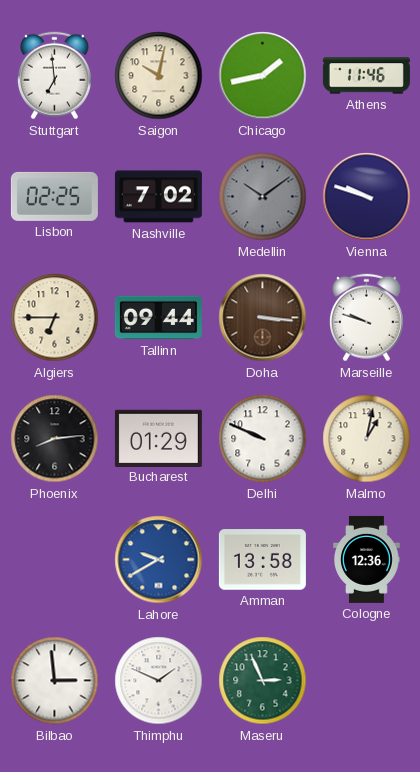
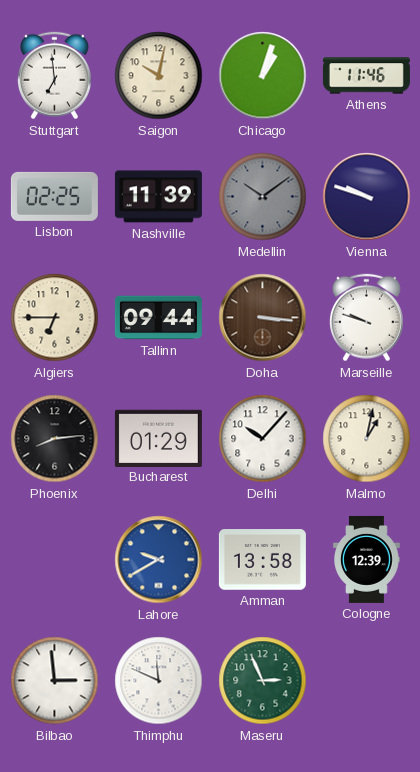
Chicago: 1:43 -> 1:03
Nashville: 7:02 -> 11:39
Delhi: 9:49 -> 10:07
Cologne: 12:36 -> 12:39
Thimphu: 1:49 -> 11:49
